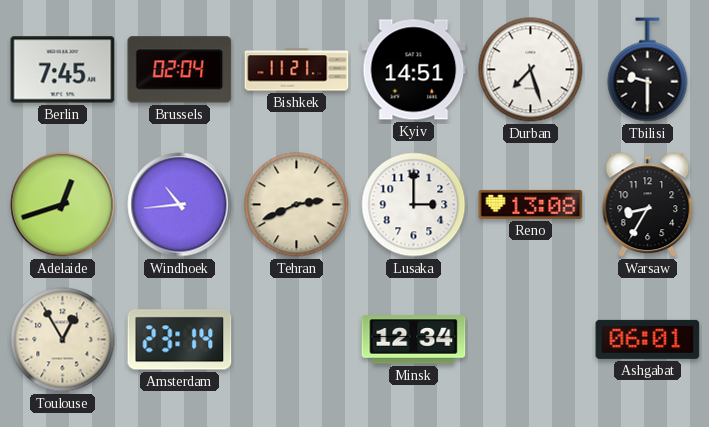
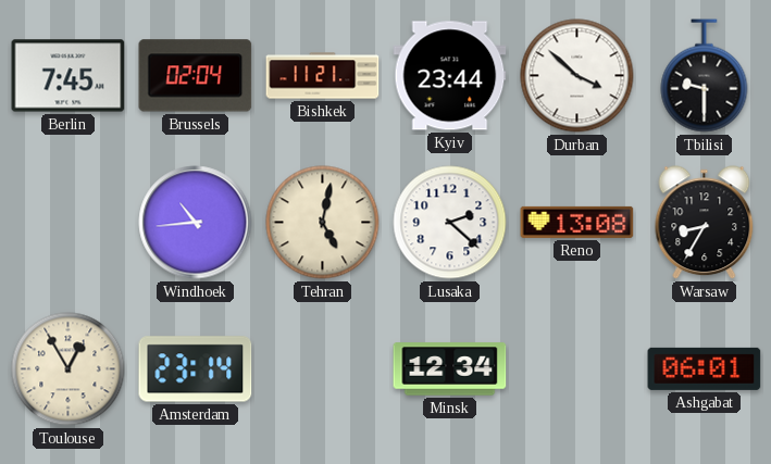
Kyiv: 14:51 -> 23:44
Durban: 7:27 -> 3:52
Adelaide: 12:42 -> none
Tehran: 2:41 -> 5:02
Lusaka: 3:00 -> 2:22
